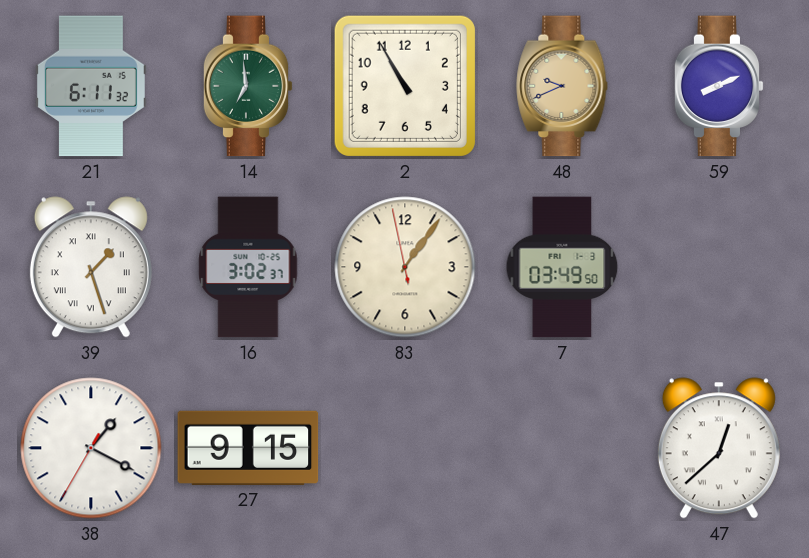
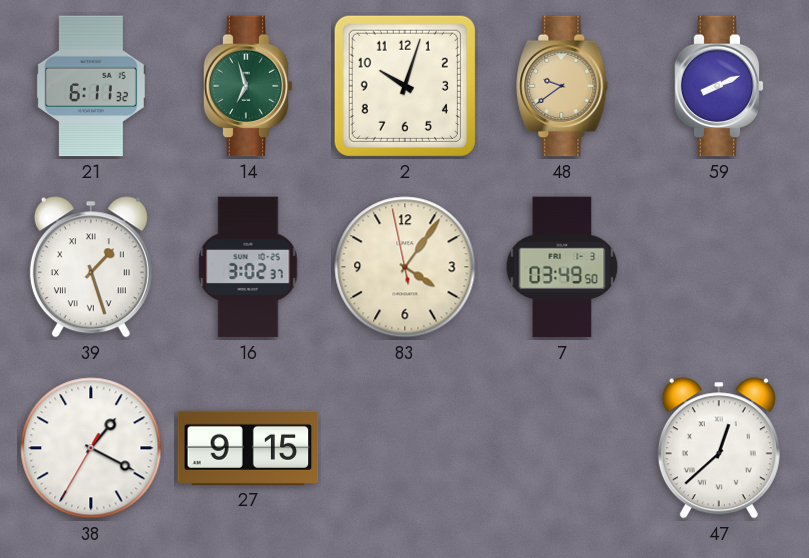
14: 6:59 -> 6:57
2: 10:55 -> 10:03
48: 9:41 -> 9:39
83: 1:05 -> 4:05
